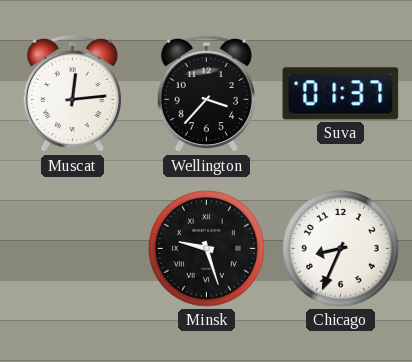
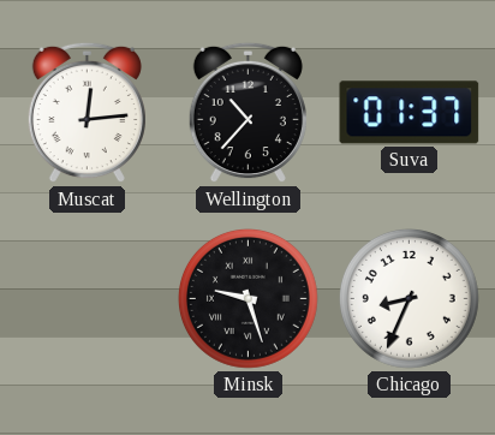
Wellington: 3:37 -> 10:37
